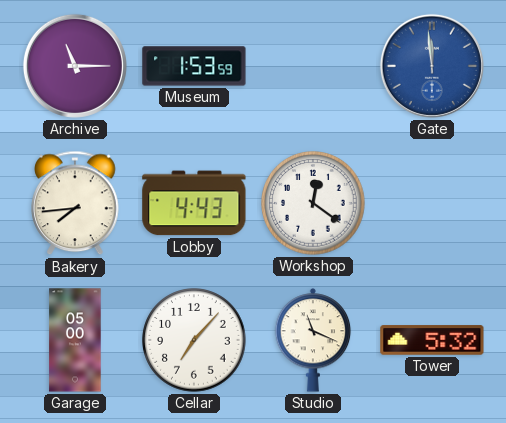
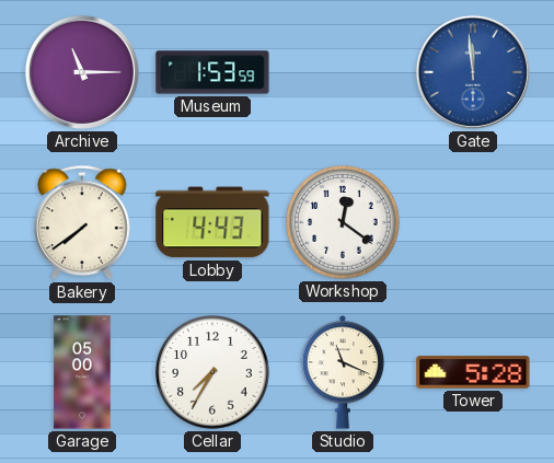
Bakery: 7:44 -> 7:39
Cellar: 7:07 -> 7:35
Tower: 5:32 -> 5:28
